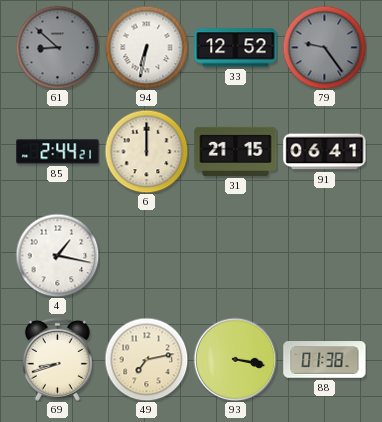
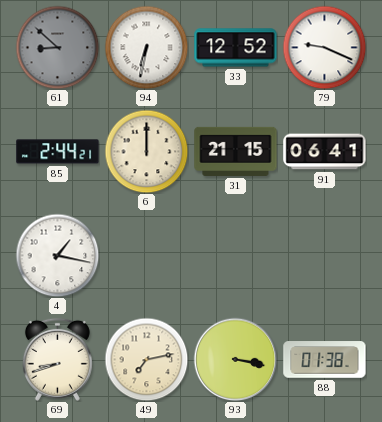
79: 9:24 -> 9:19
79 dial: grey -> white
